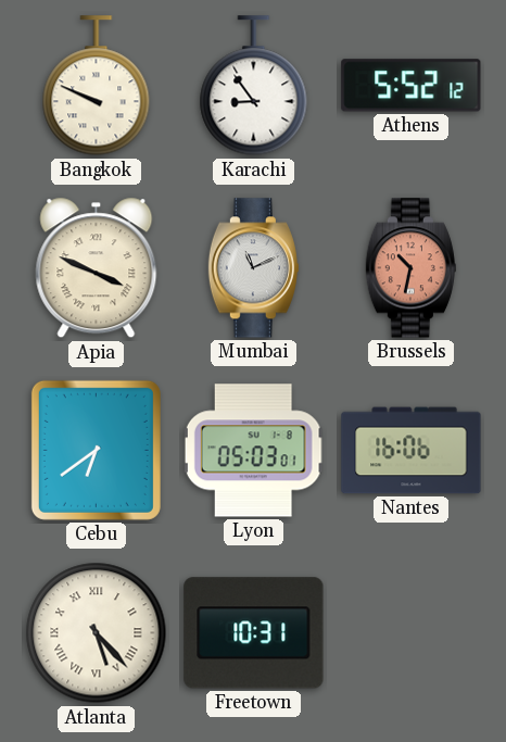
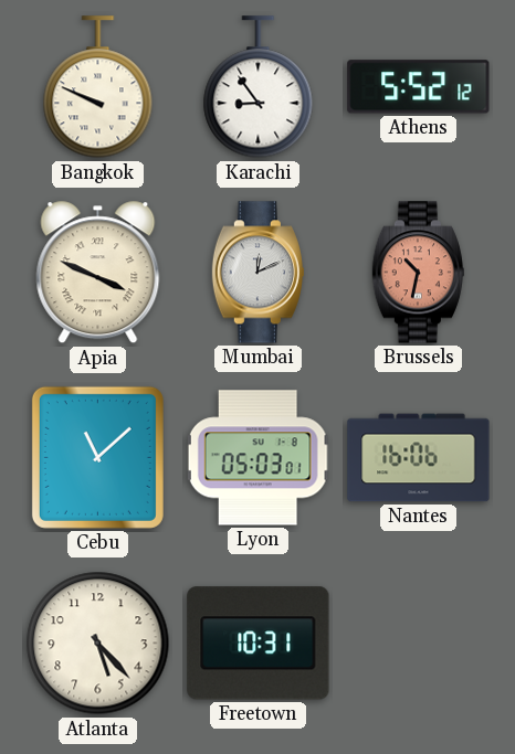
Mumbai: 11:11 -> 12:11
Cebu: 6:39 -> 11:08
Atlanta numerals: Roman -> Arabic
